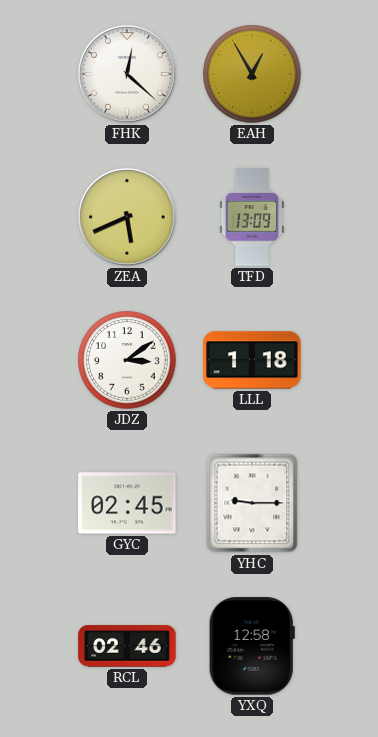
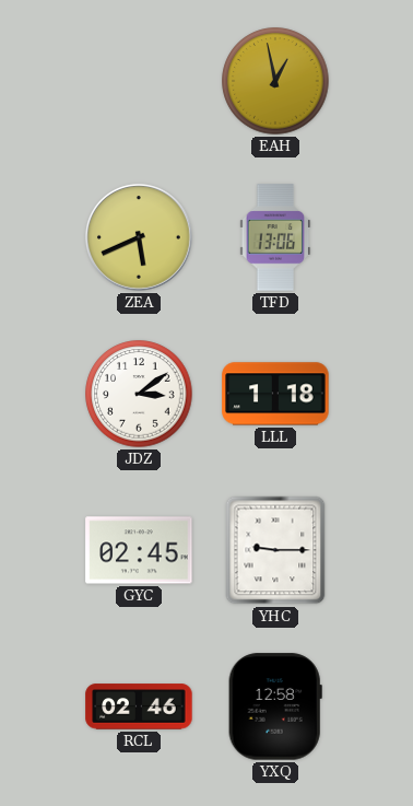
FHK: 12:22 -> none
EAH: 12:55 -> 12:58
TFD: 13:09 -> 13:06
